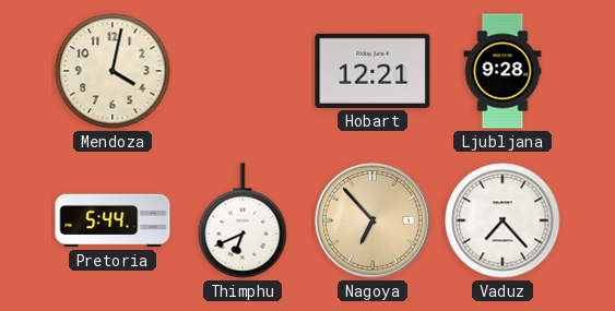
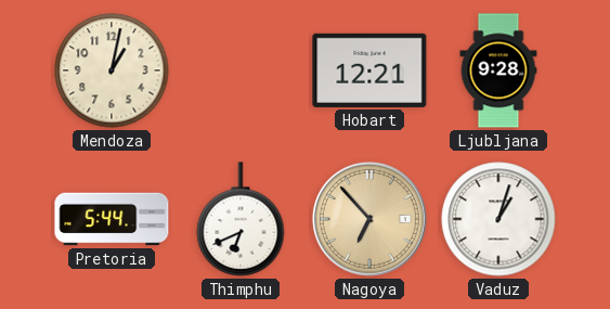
Mendoza: 4:02 -> 1:02
Vaduz: 7:23 -> 1:03
